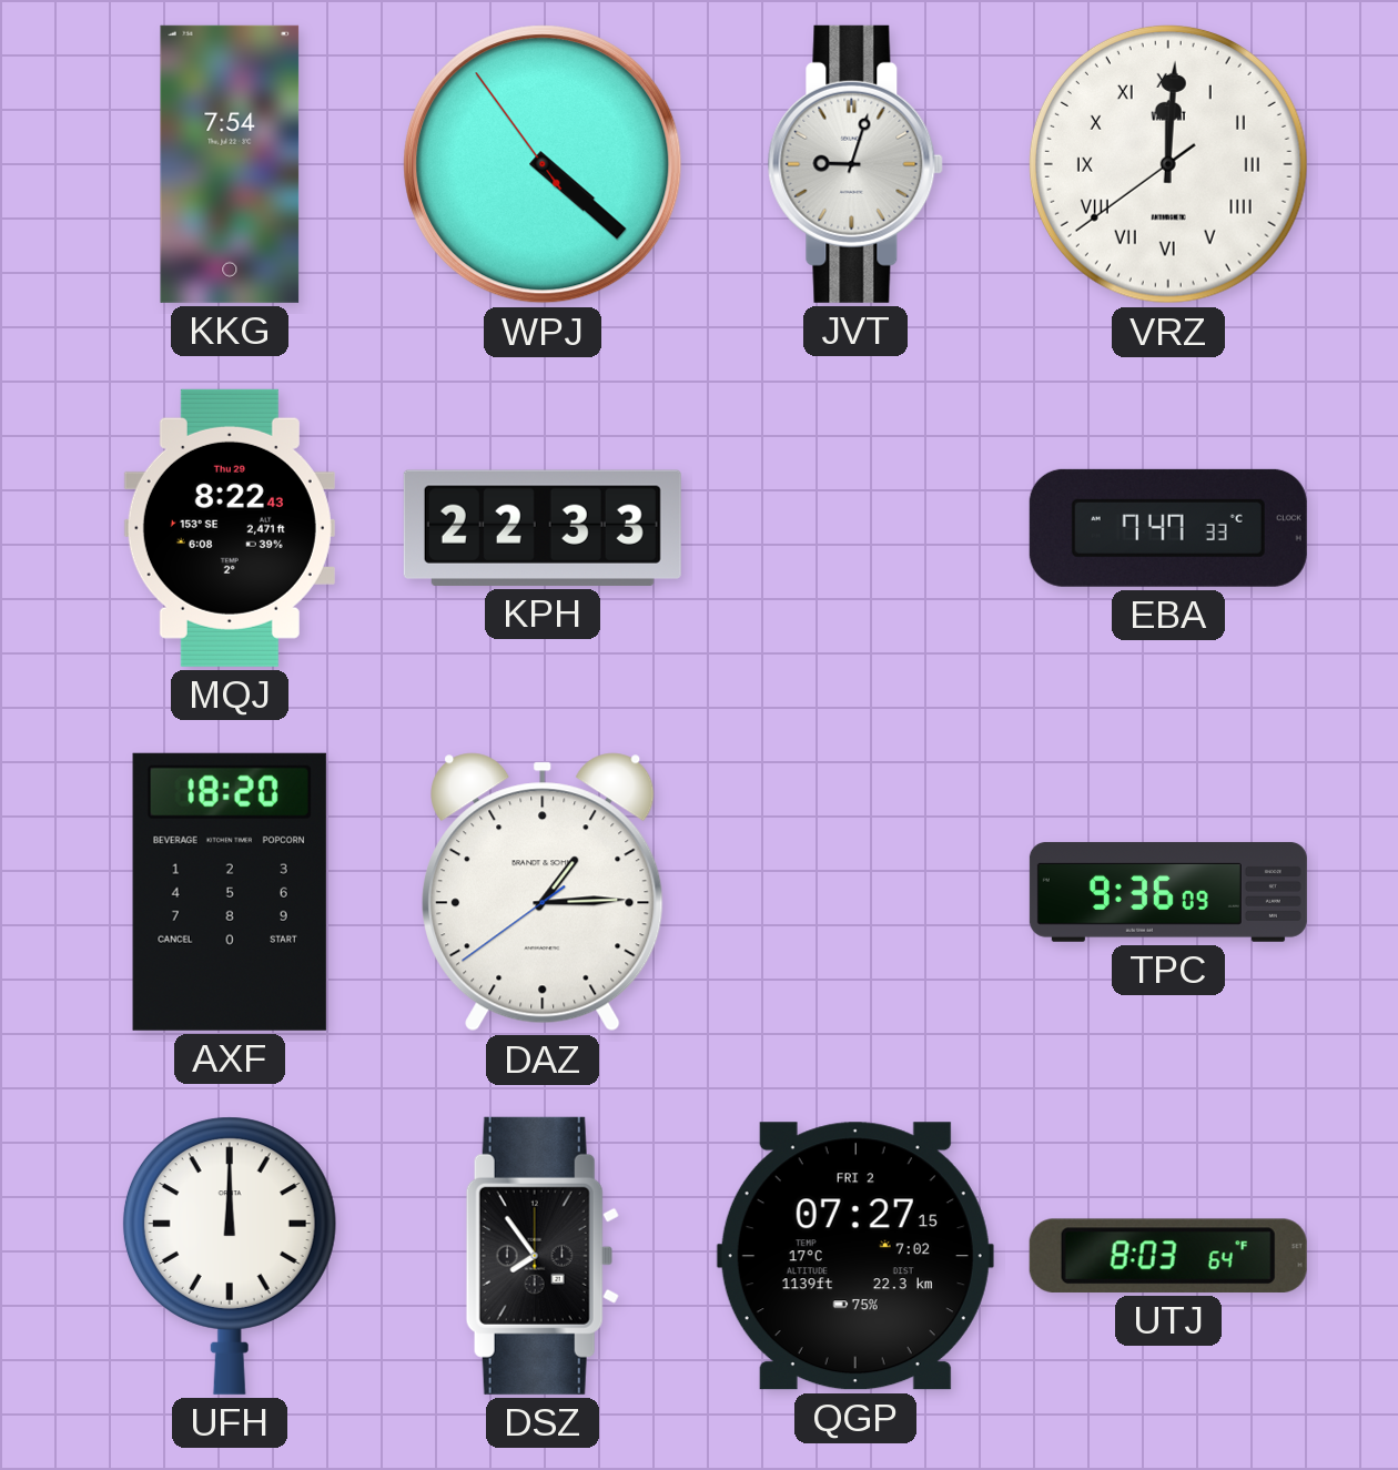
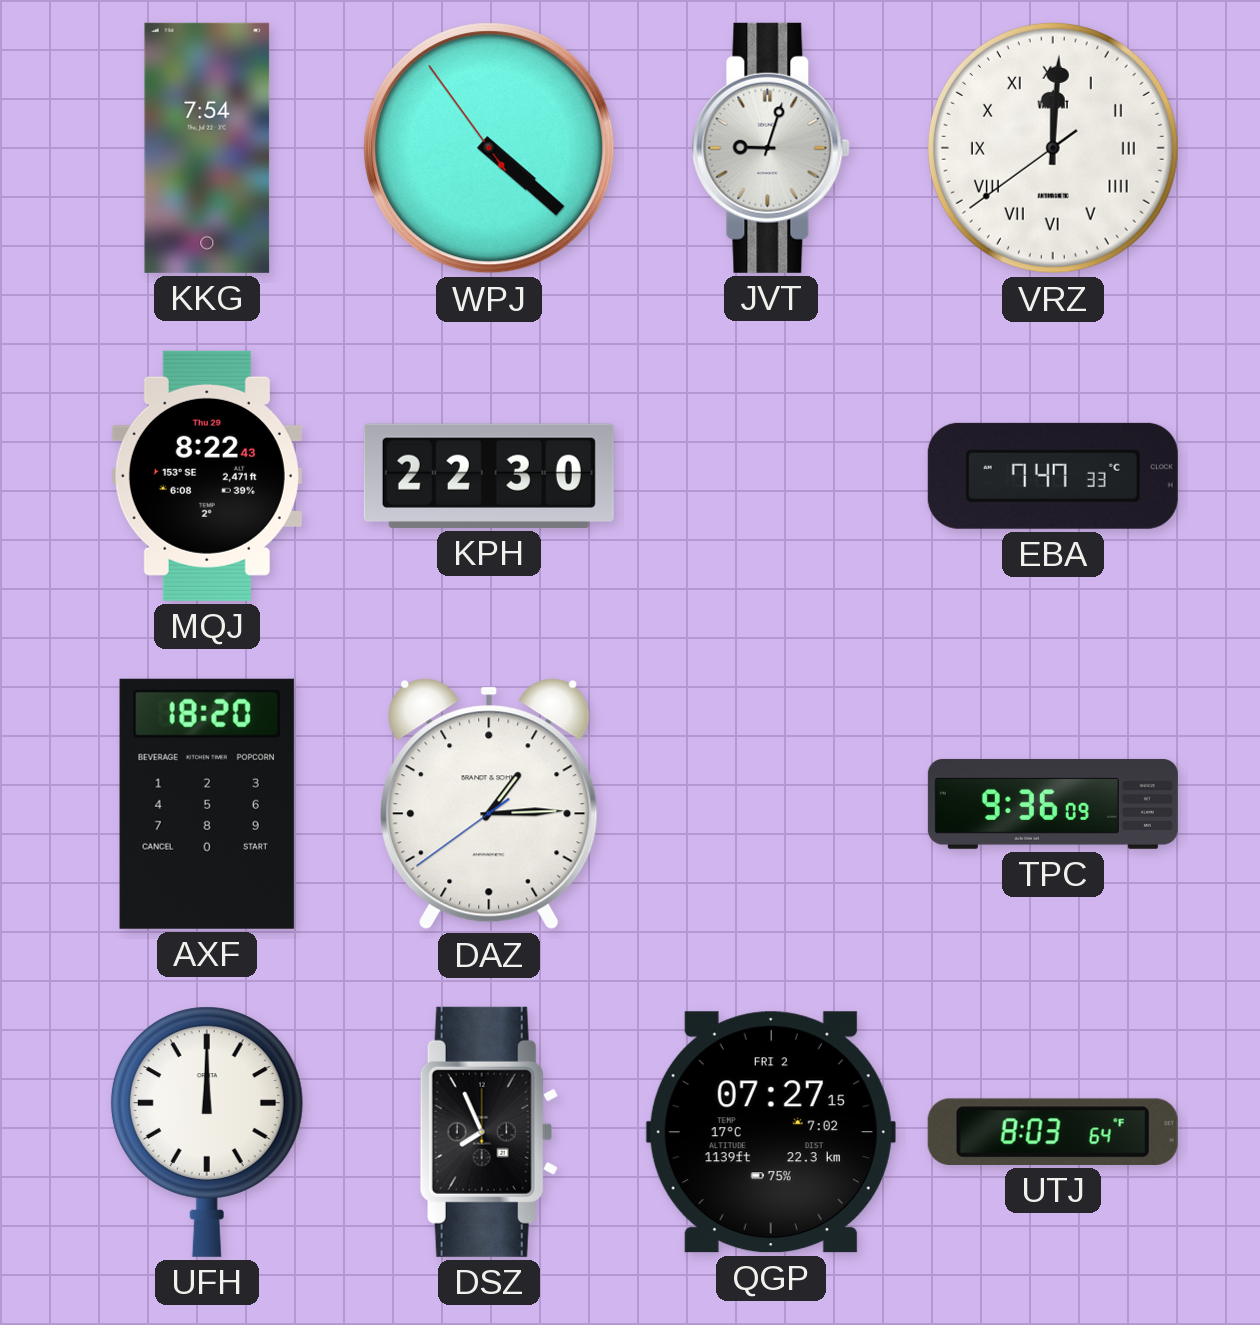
KPH: 22:33 -> 22:30
DSZ: 7:54 -> 7:56
